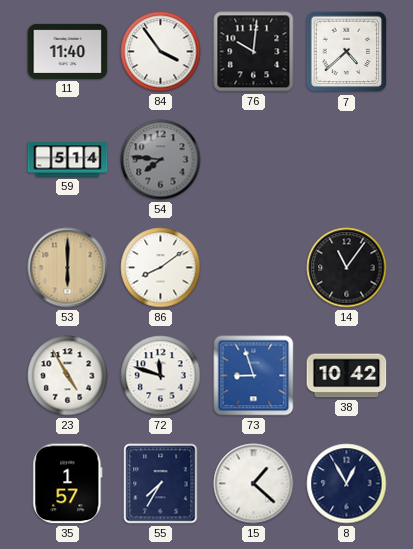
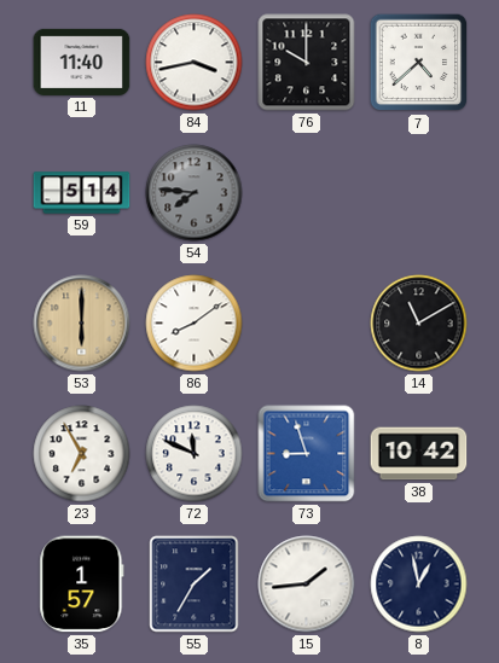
84: 3:54 -> 3:43
76: 10:01 -> 10:00
14: 11:06 -> 11:10
23: 4:55 -> 6:55
72: 11:48 -> 11:49
55: 7:35 -> 1:35
15: 1:22 -> 1:44
8: 12:55 -> 12:58
